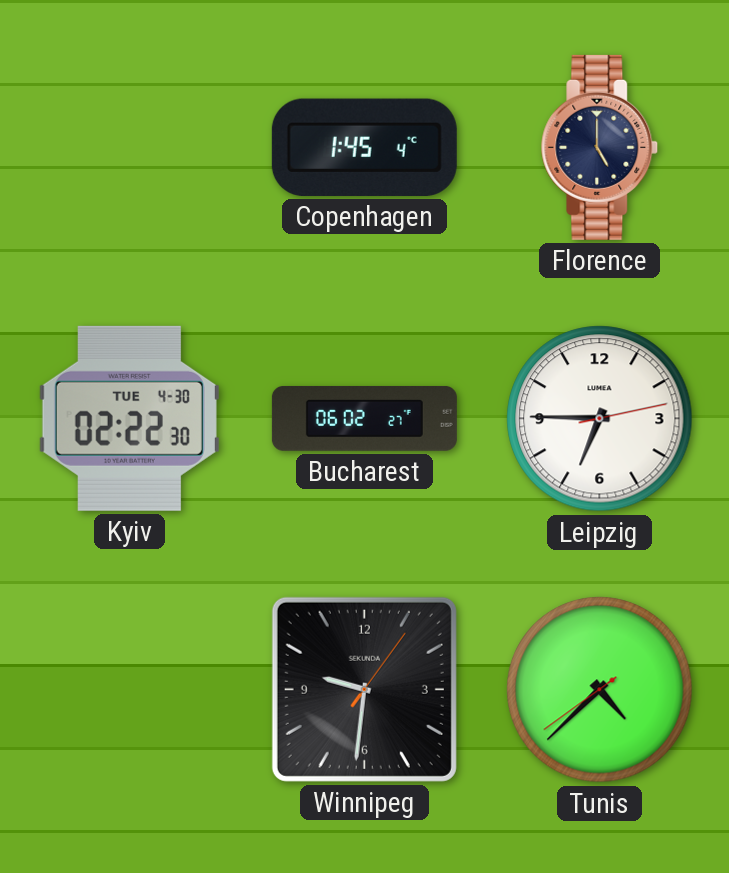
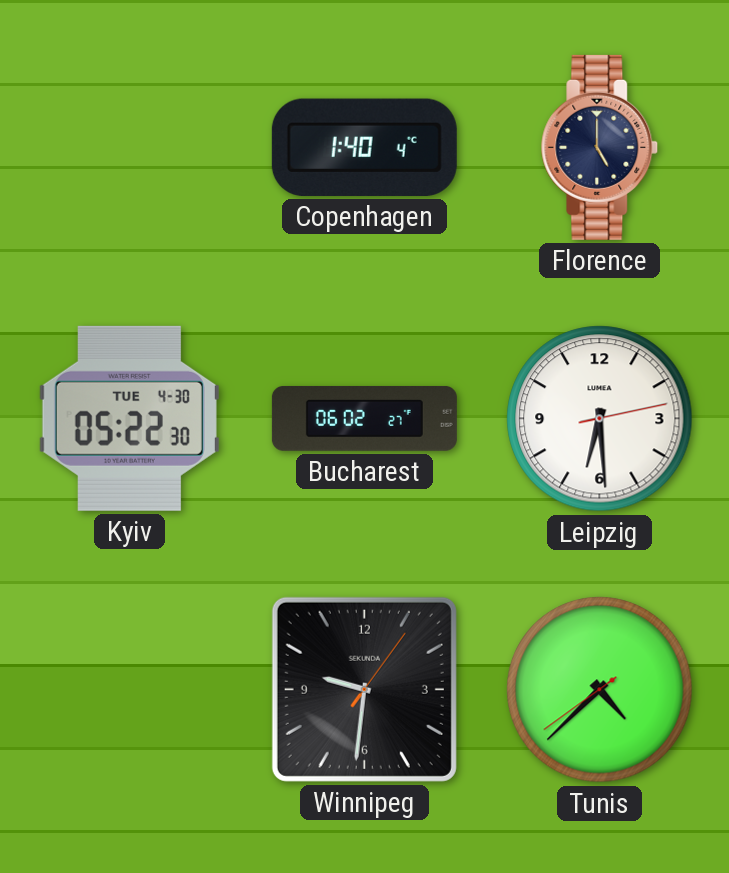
Copenhagen: 1:45 -> 1:40
Kyiv: 02:22 -> 05:22
Leipzig: 6:45 -> 6:29
